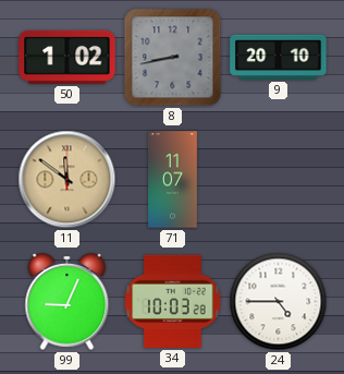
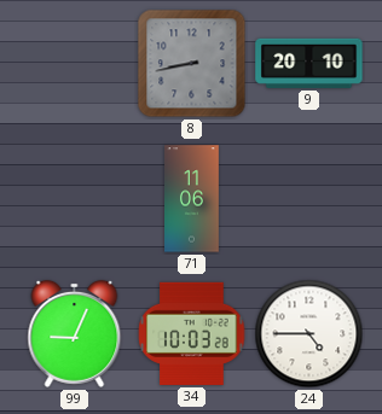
50: 1:02 -> none
11: 11:51 -> none
71: 11:07 -> 11:06
